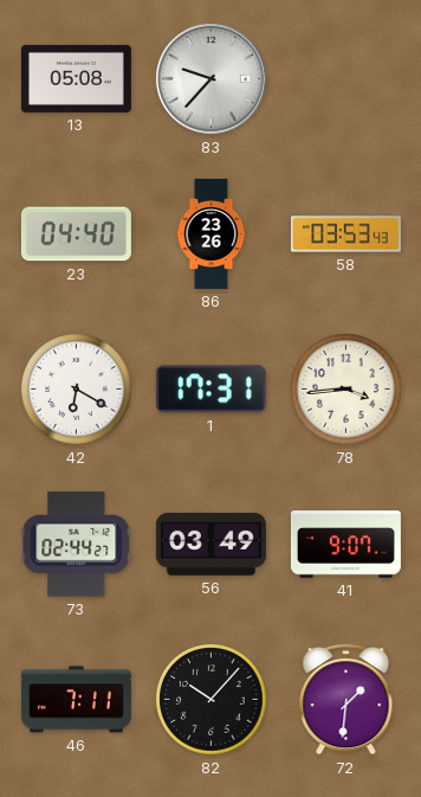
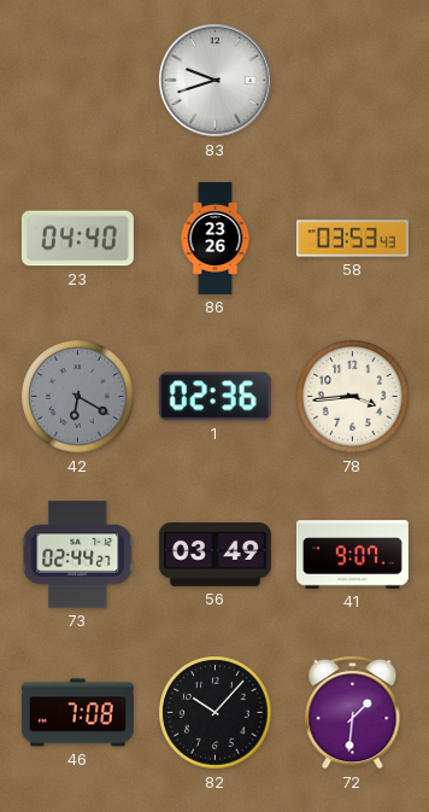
13: 05:08 -> none
83: 9:37 -> 9:42
42 dial: white -> grey
1: 17:31 -> 02:36
46: 7:11 -> 7:08
